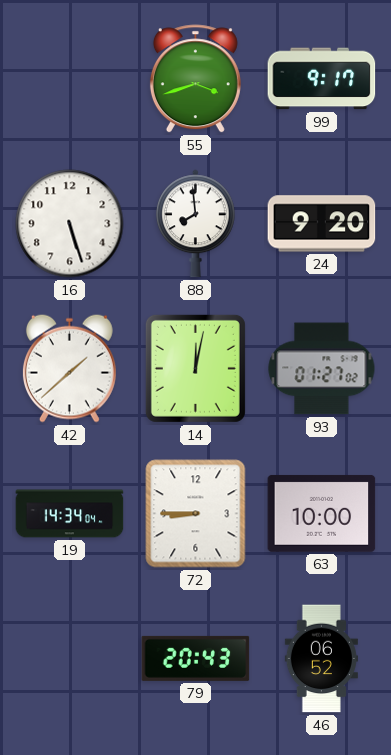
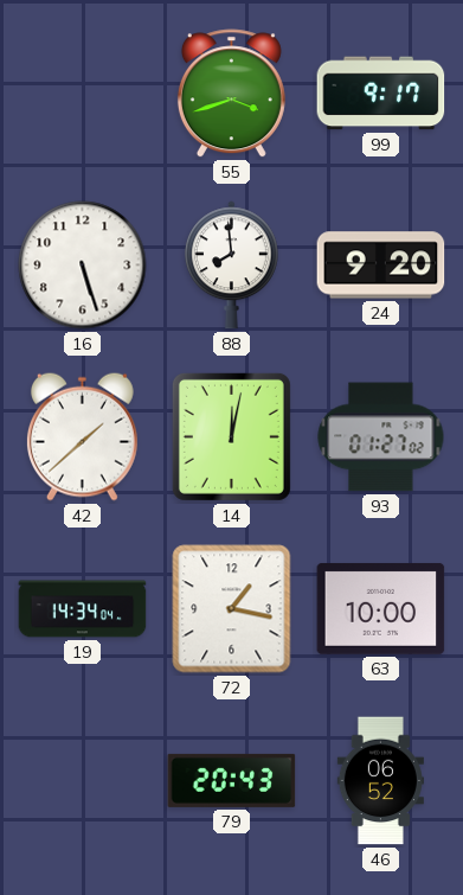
72: 8:45 -> 1:17
